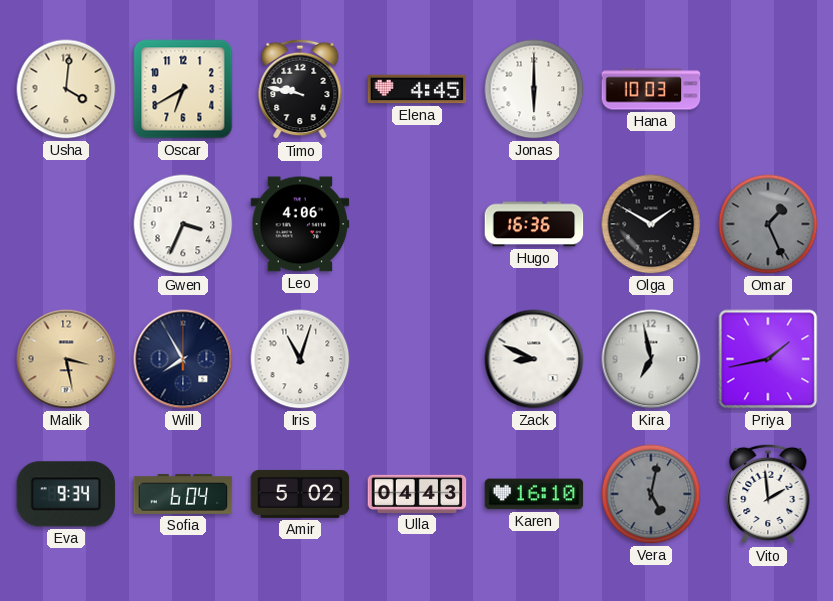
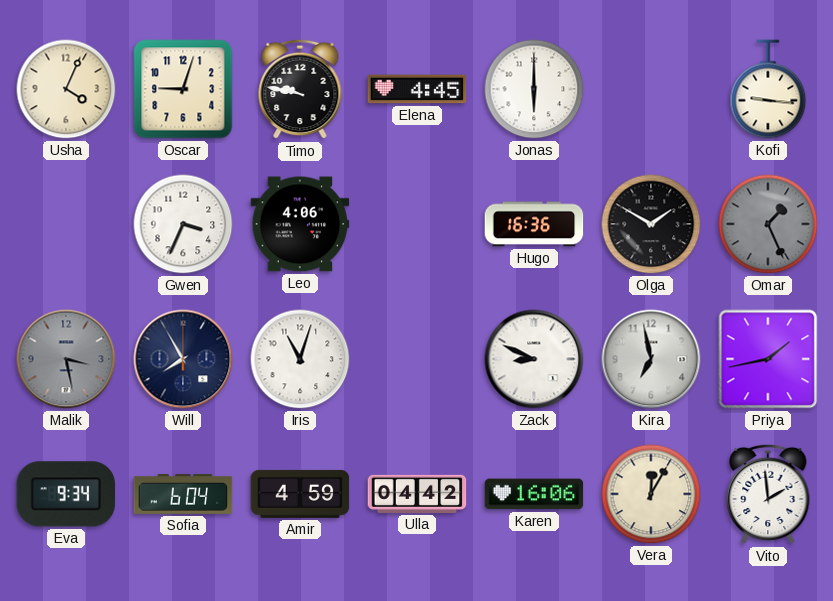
Usha: 4:01 -> 4:04
Oscar: 6:40 -> 9:03
Hana: 10:03 -> none
Kofi: none -> 9:16
Malik dial: champagne -> grey
Amir: 5:02 -> 4:59
Ulla: 04:43 -> 04:42
Karen: 16:10 -> 16:06
Vera: 5:02 -> 12:05
Vera dial: grey -> cream
